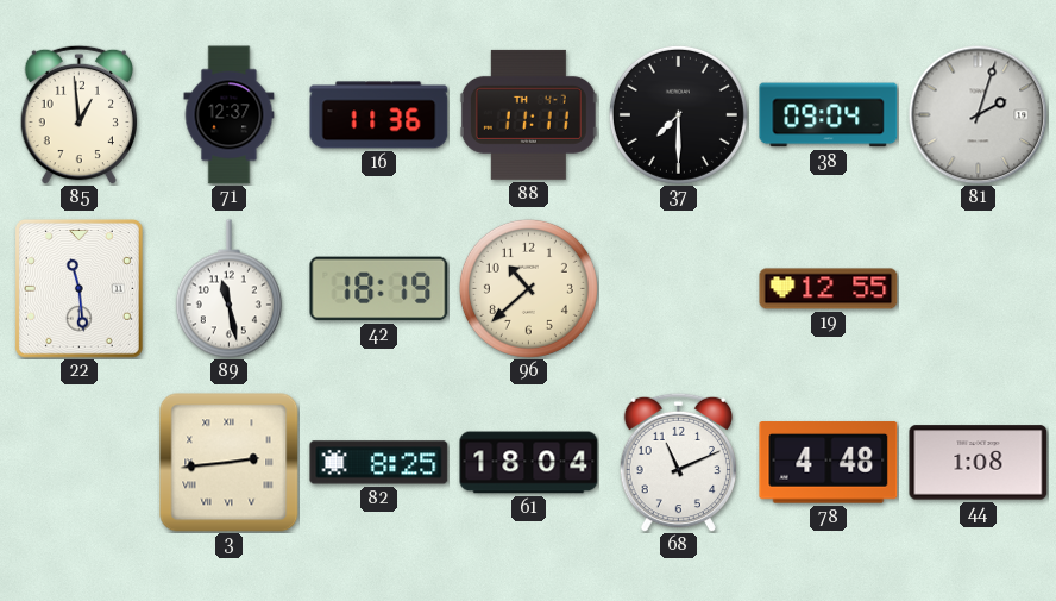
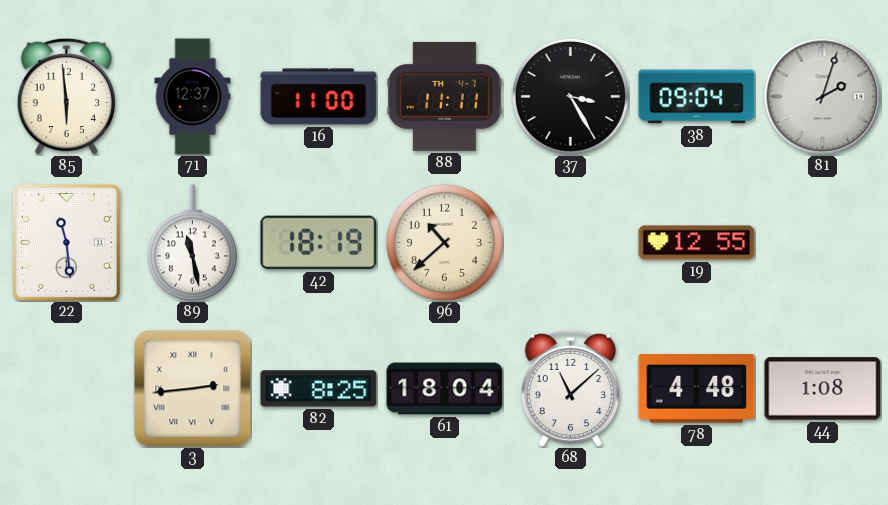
85: 12:59 -> 5:59
16: 11:36 -> 11:00
37: 7:30 -> 3:25
68: 11:11 -> 11:08
